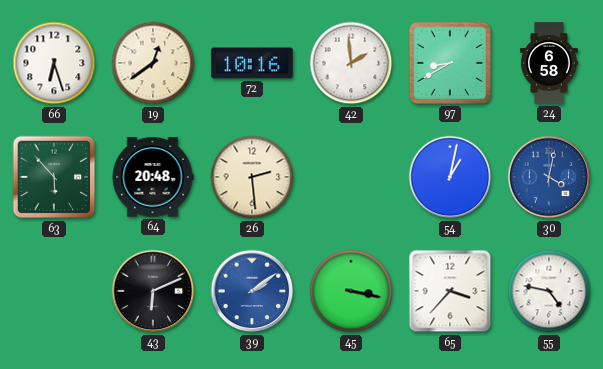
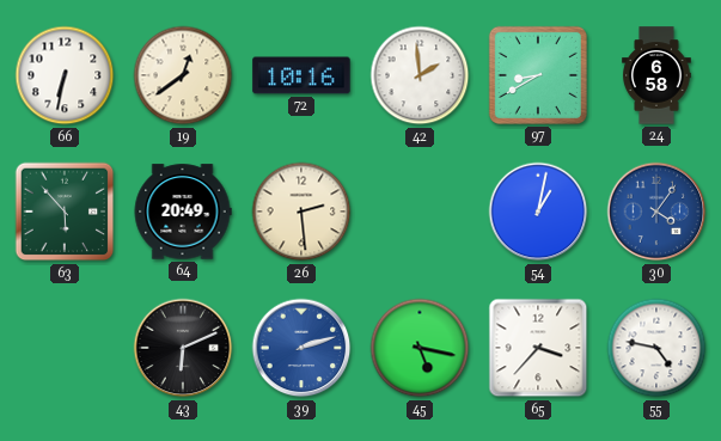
66: 6:27 -> 6:32
64: 20:48 -> 20:49
30: 4:02 -> 4:06
39: 2:09 -> 2:12
45: 3:17 -> 5:17
